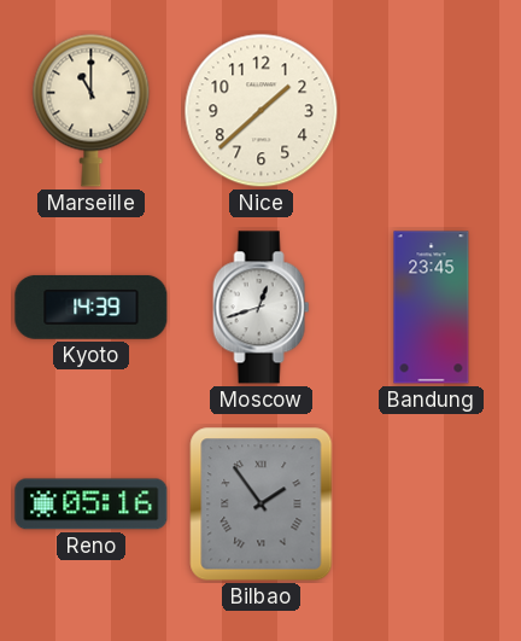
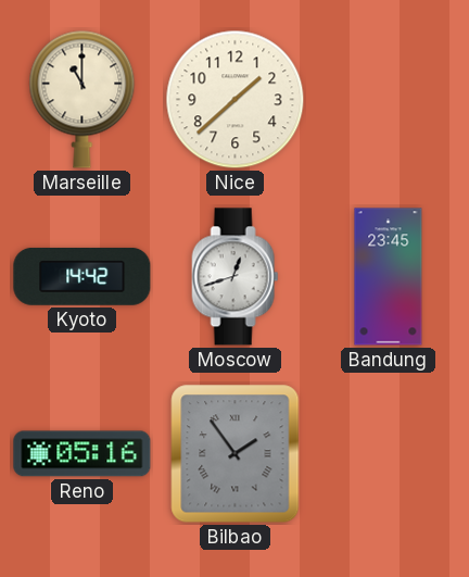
Kyoto: 14:39 -> 14:42
